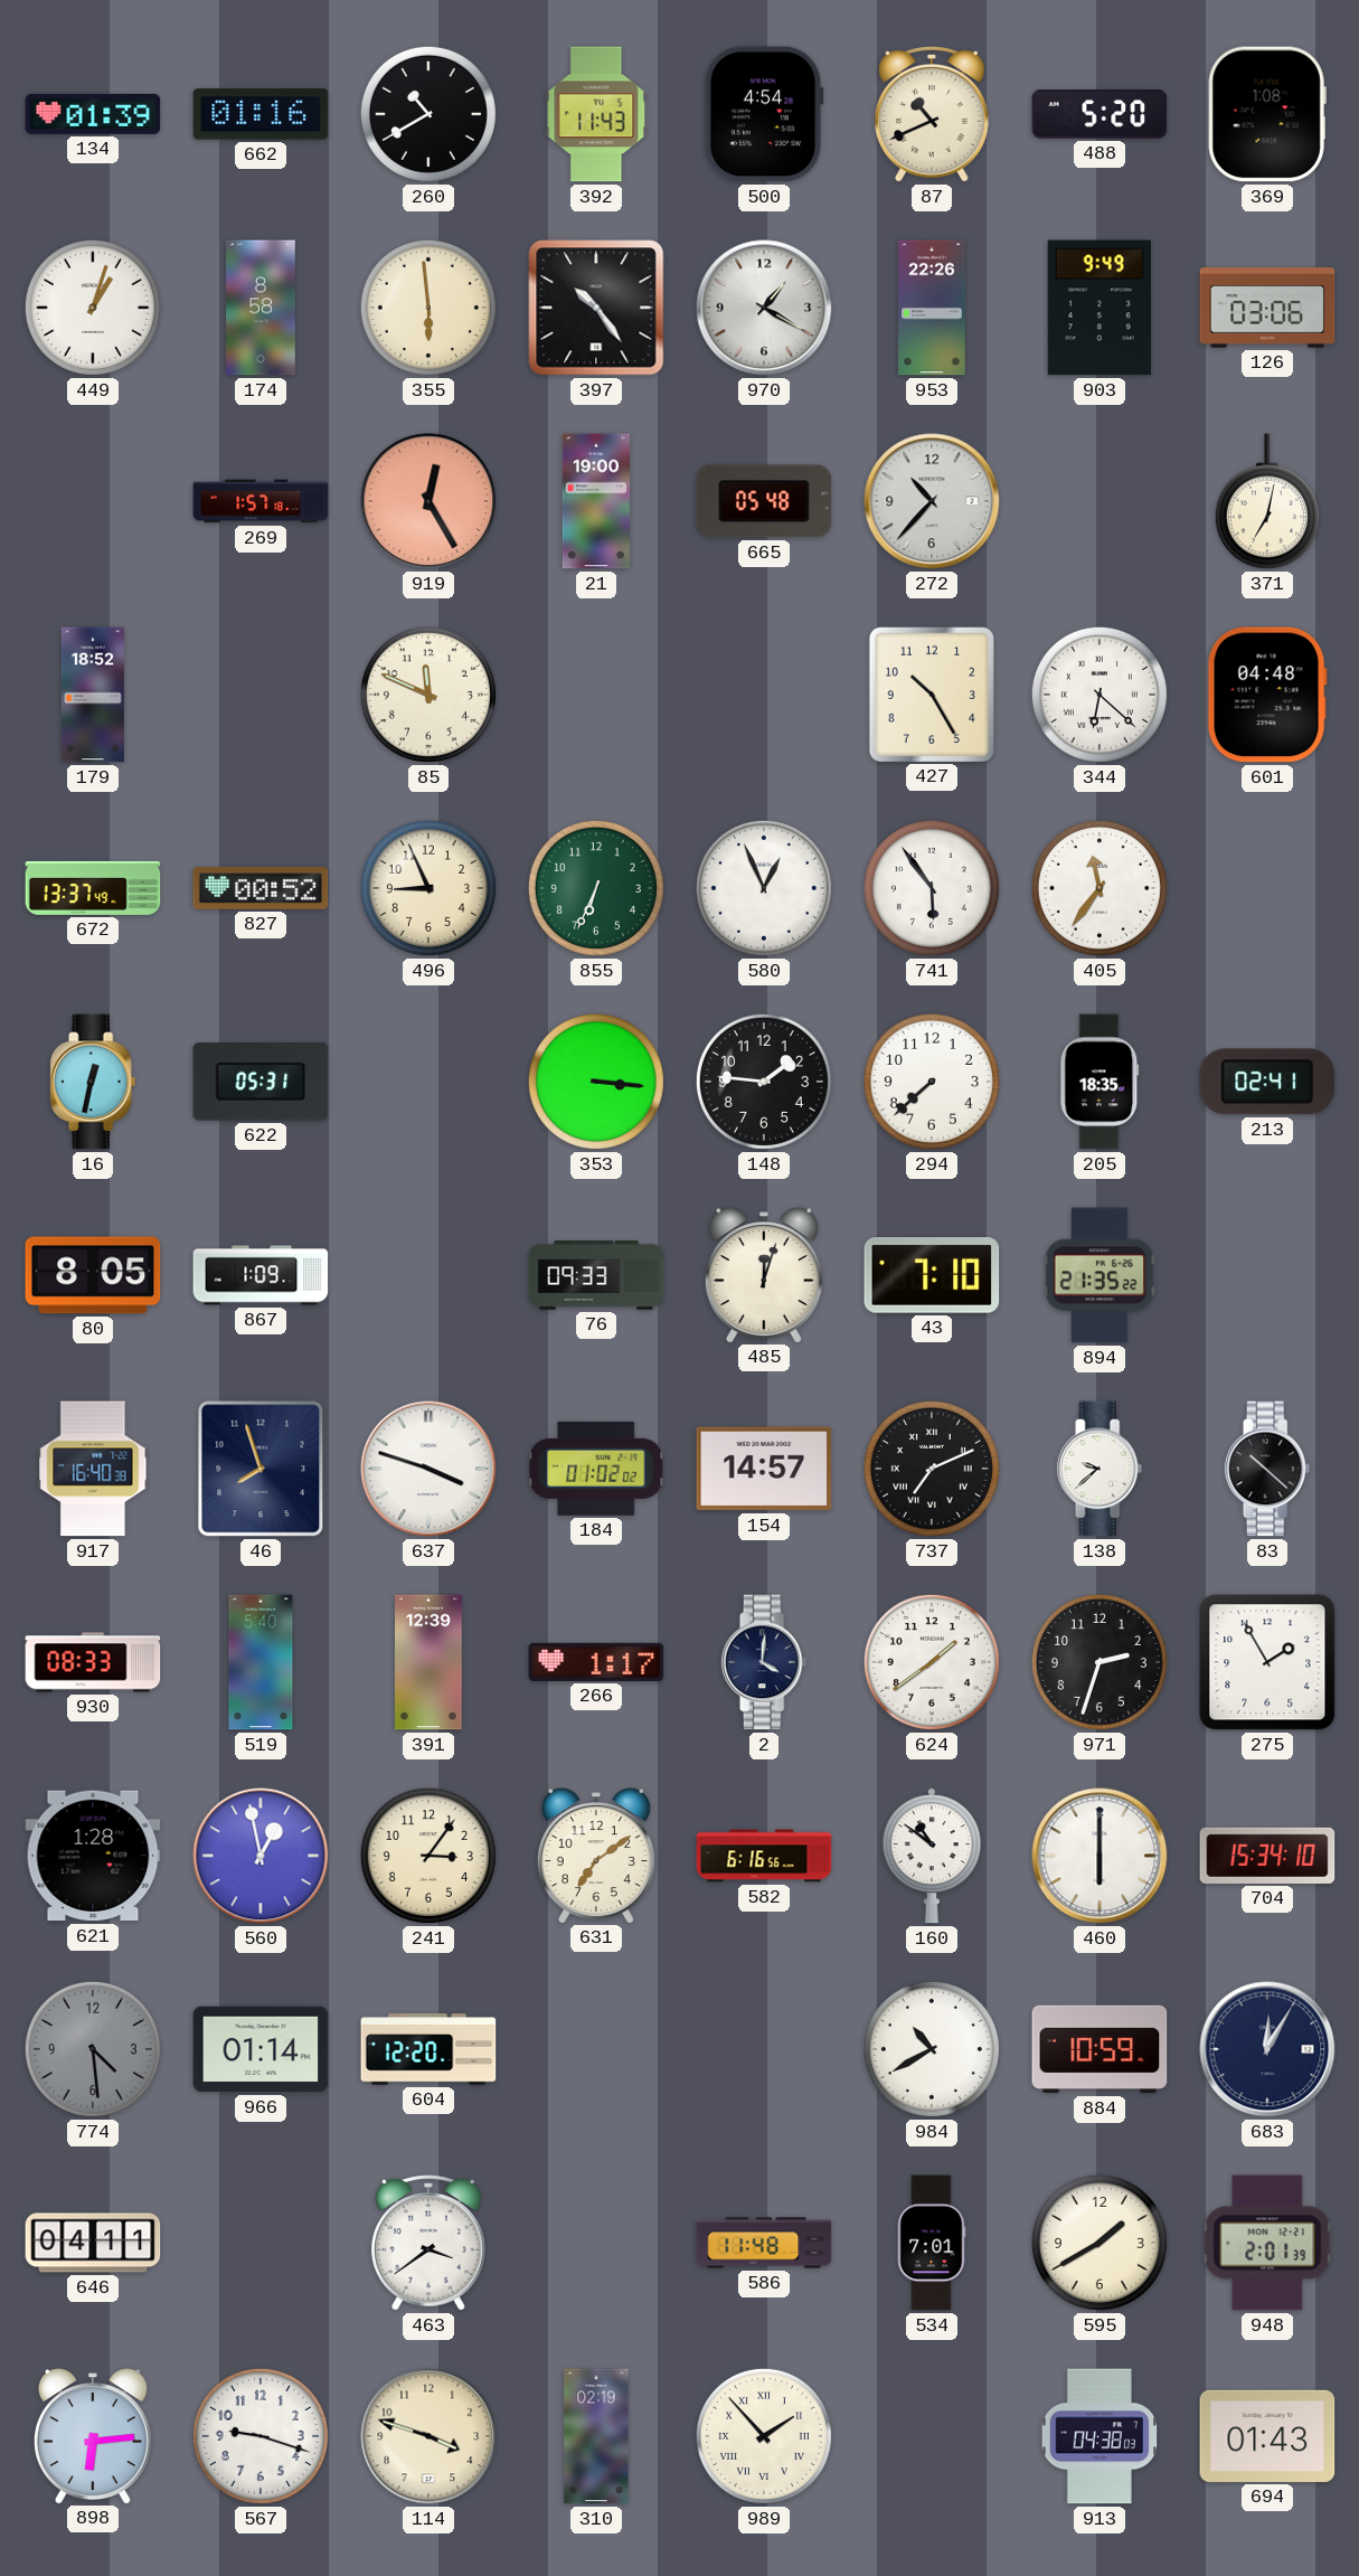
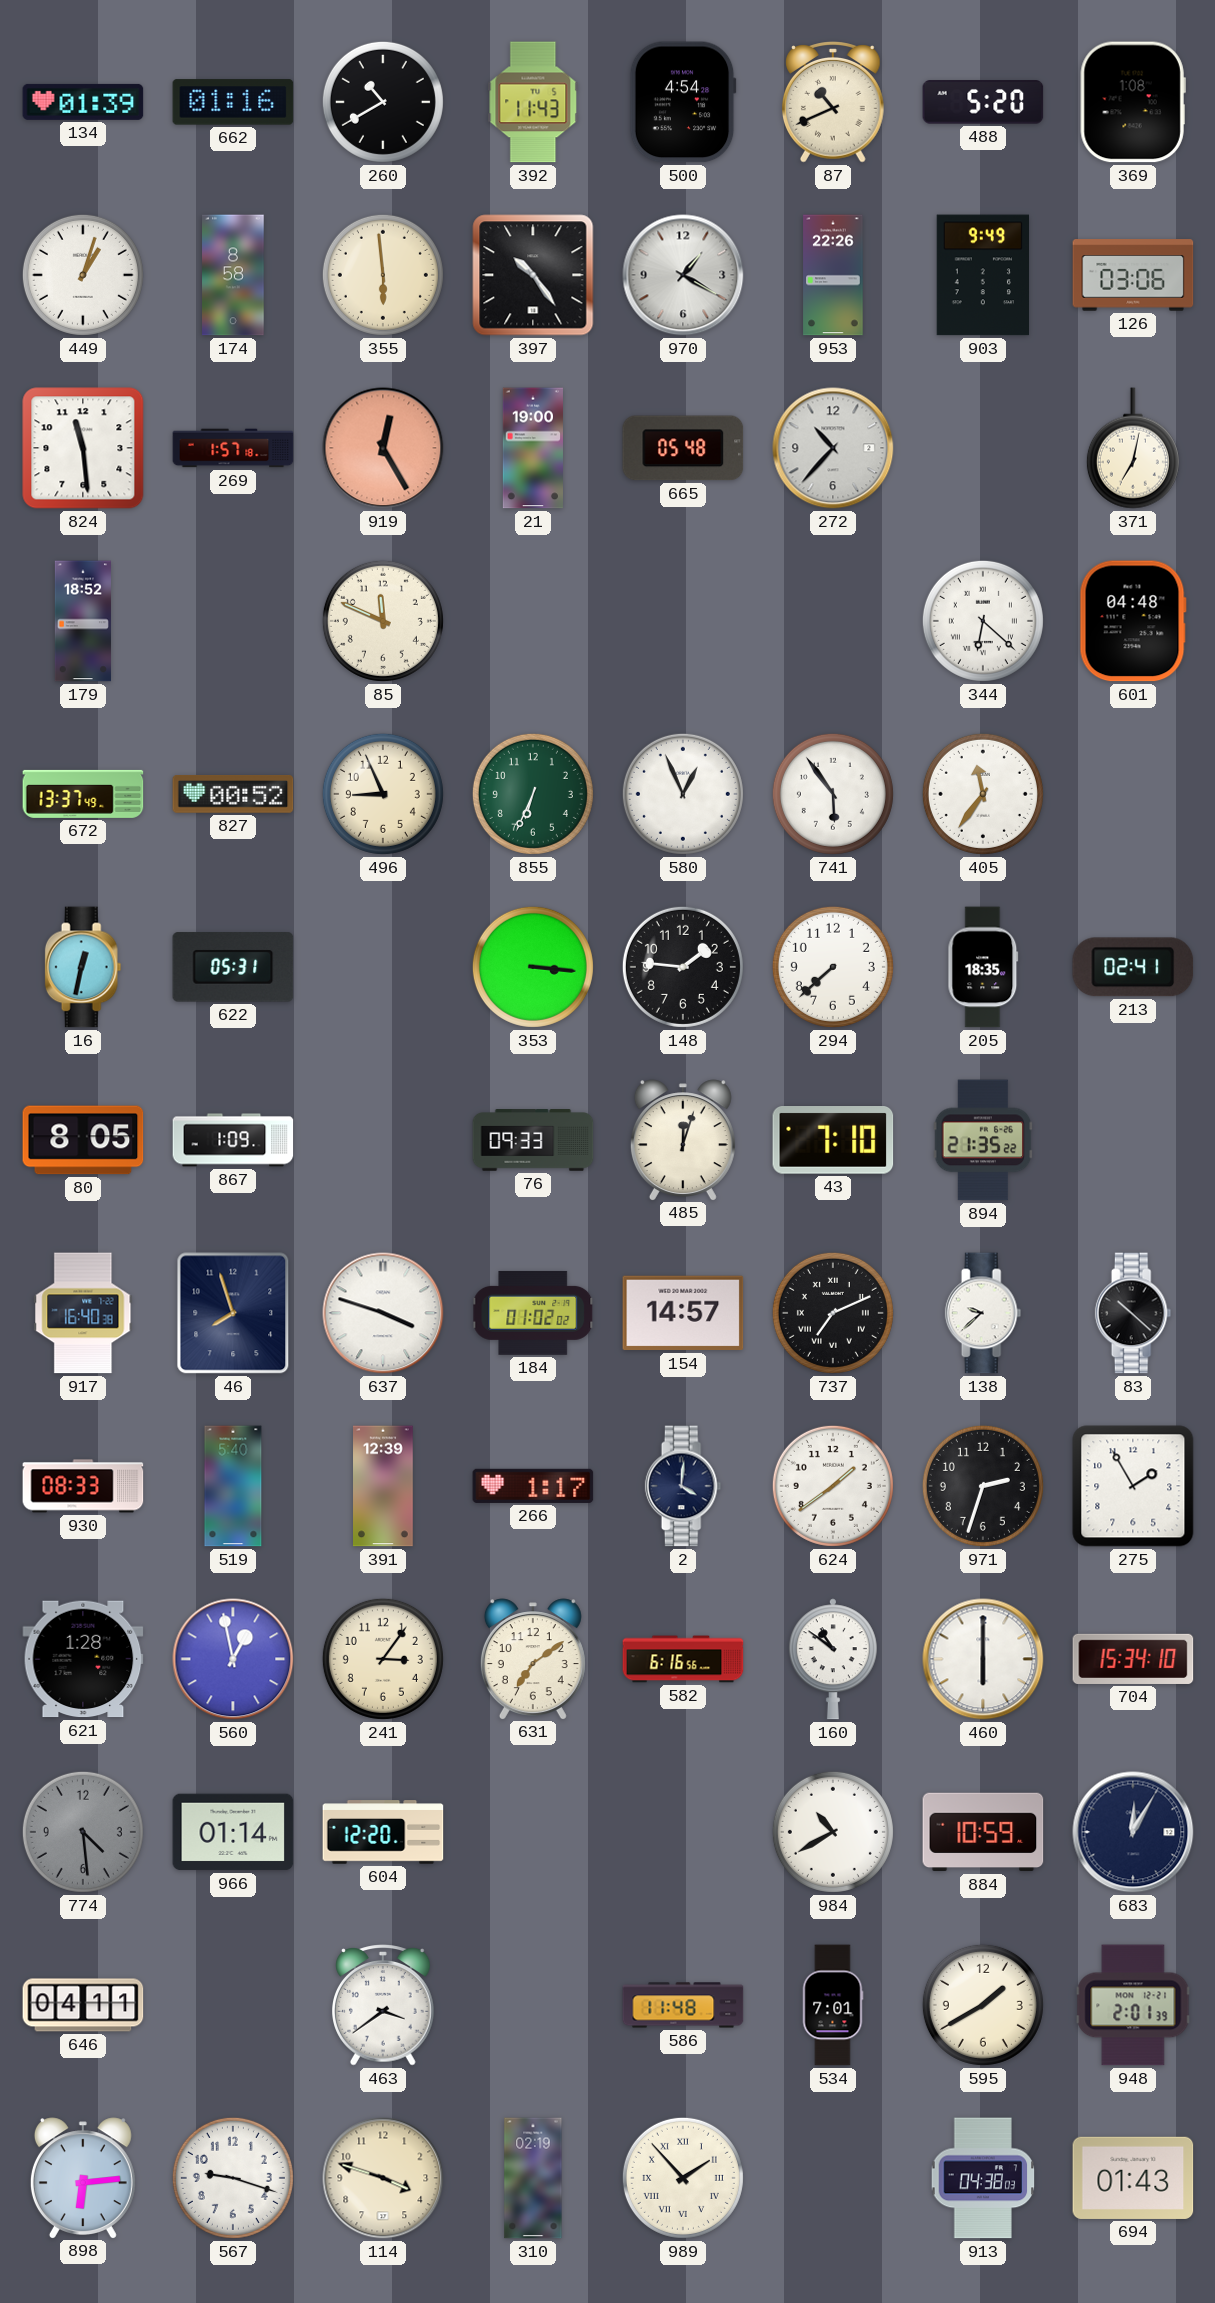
824: none -> 11:29
427: 10:25 -> none
